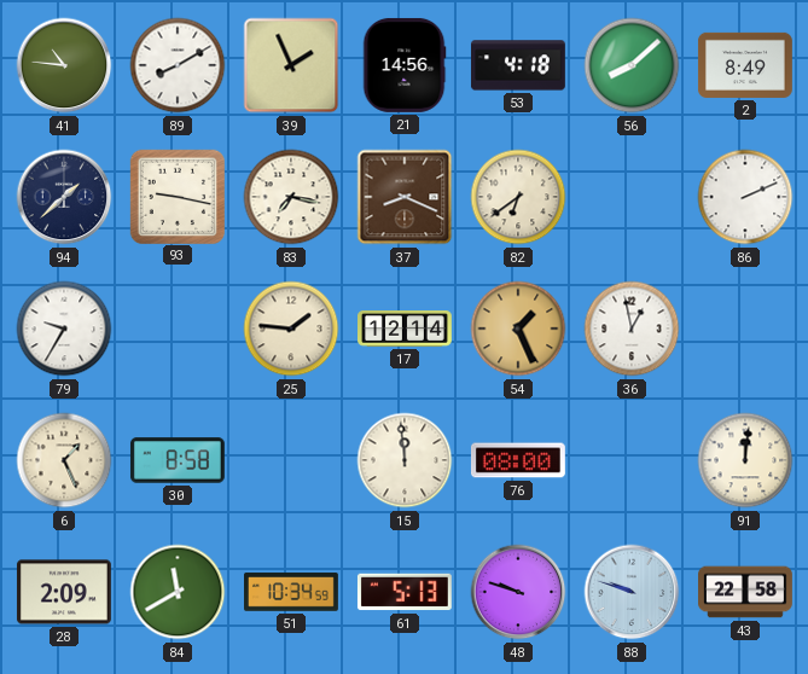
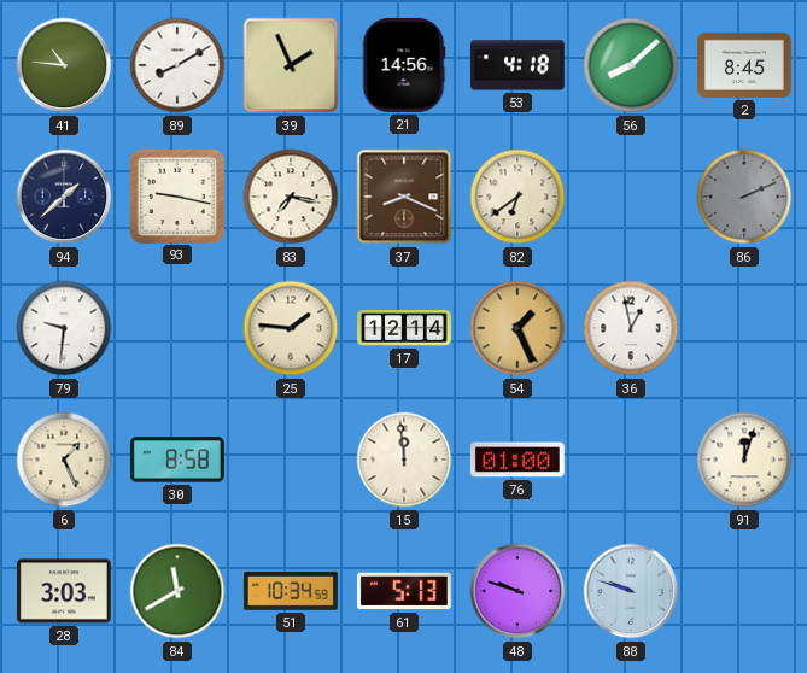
2: 8:49 -> 8:45
86 dial: white -> grey
79: 9:35 -> 9:31
76: 08:00 -> 01:00
91: 12:01 -> 12:03
28: 2:09 -> 3:03
43: 22:58 -> none
